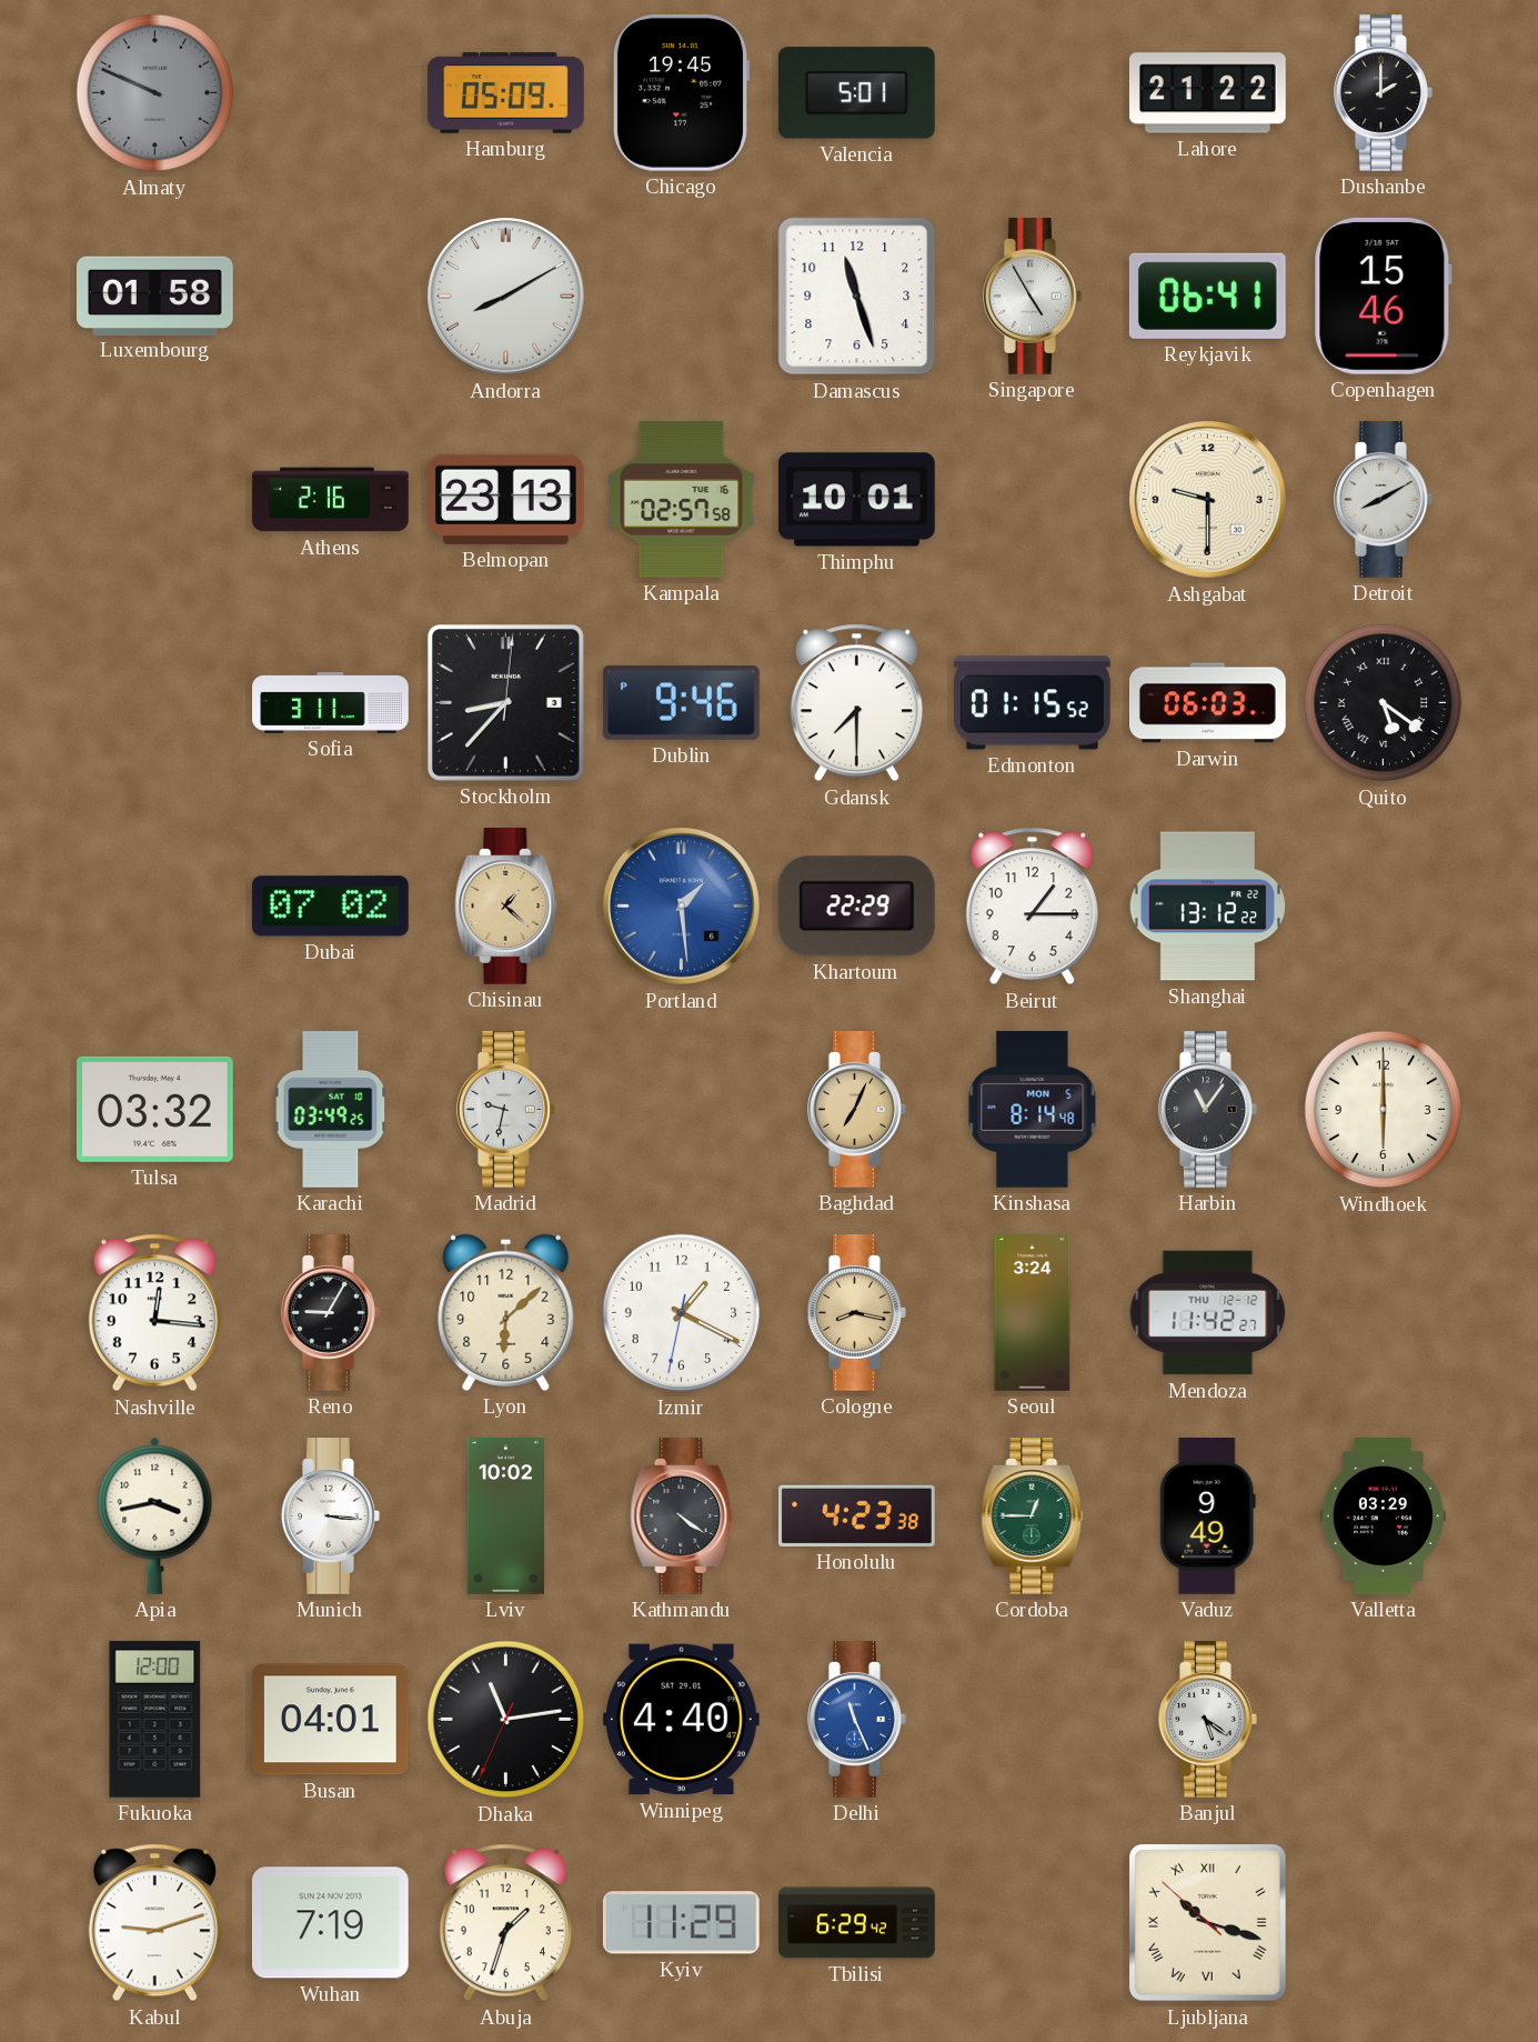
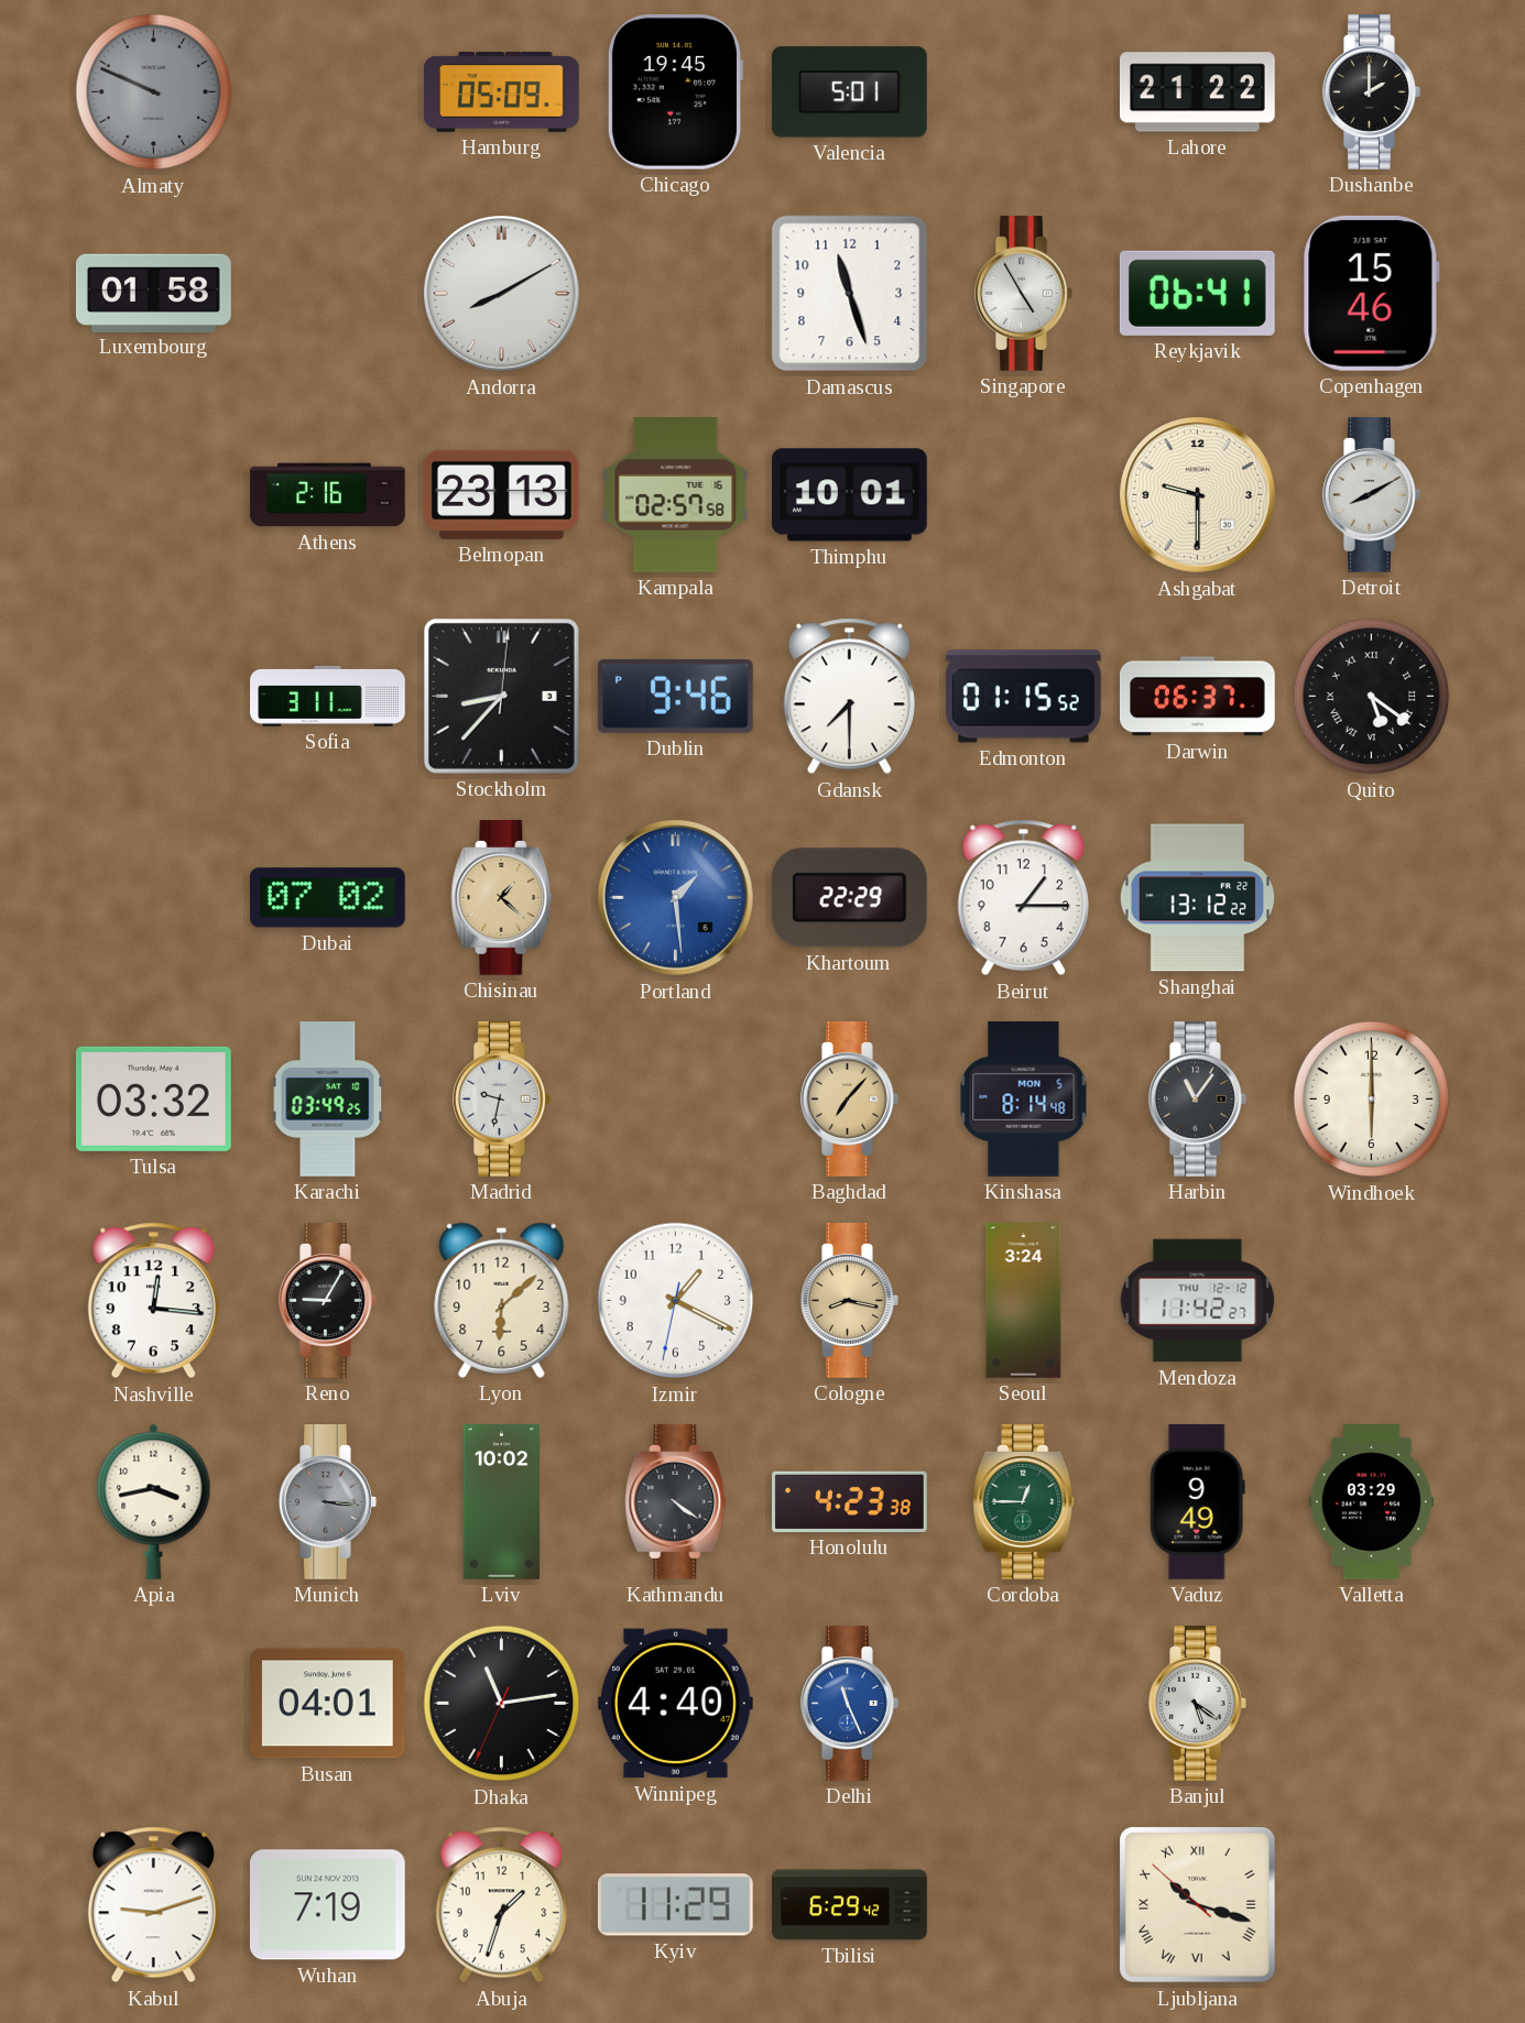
Darwin: 06:03 -> 06:37
Baghdad: 7:04 -> 7:07
Munich dial: white -> grey
Fukuoka: 12:00 -> none
